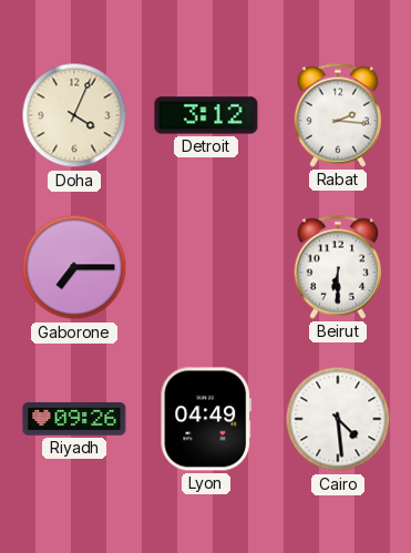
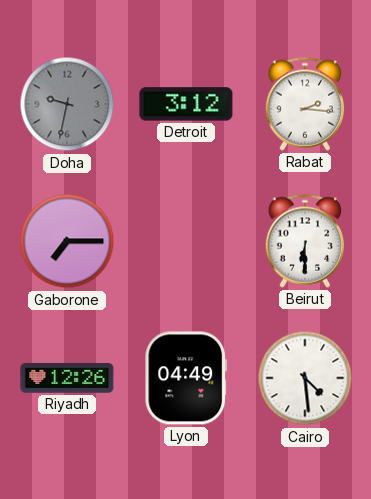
Doha: 4:04 -> 9:32
Doha dial: cream -> grey
Riyadh: 09:26 -> 12:26
